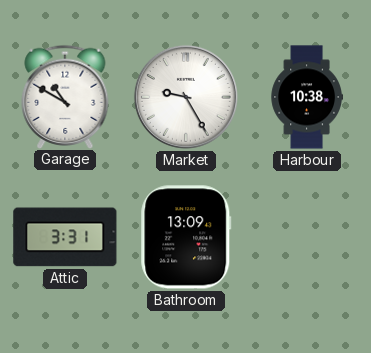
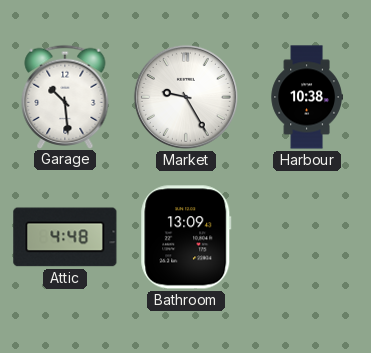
Garage: 10:50 -> 10:29
Attic: 3:31 -> 4:48
